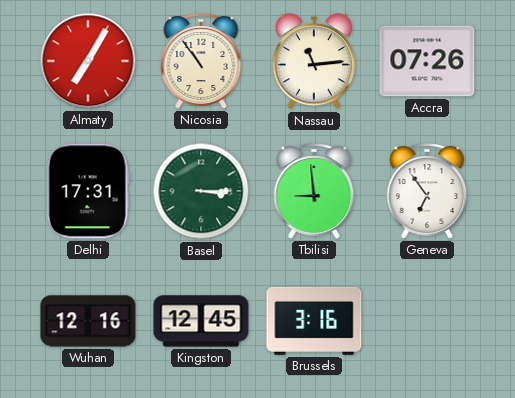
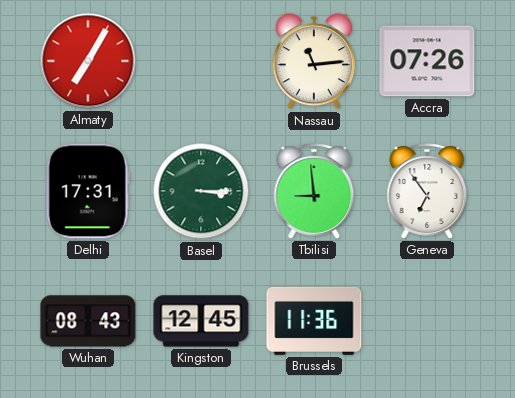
Nicosia: 10:54 -> none
Wuhan: 12:16 -> 08:43
Brussels: 3:16 -> 11:36
